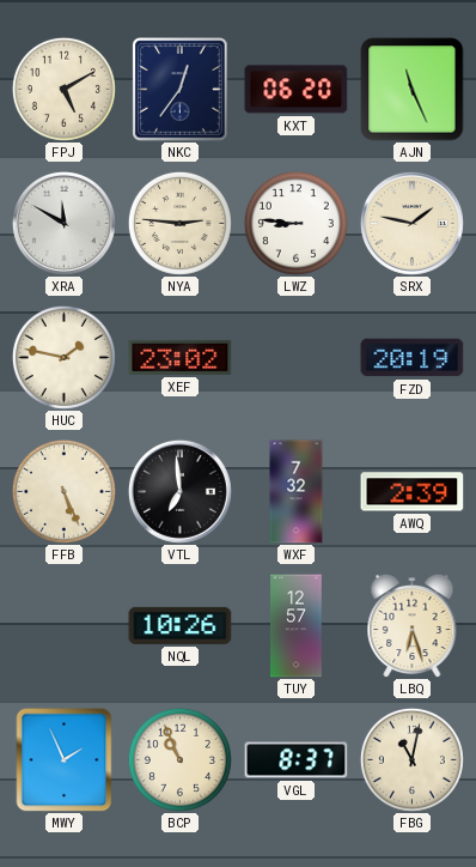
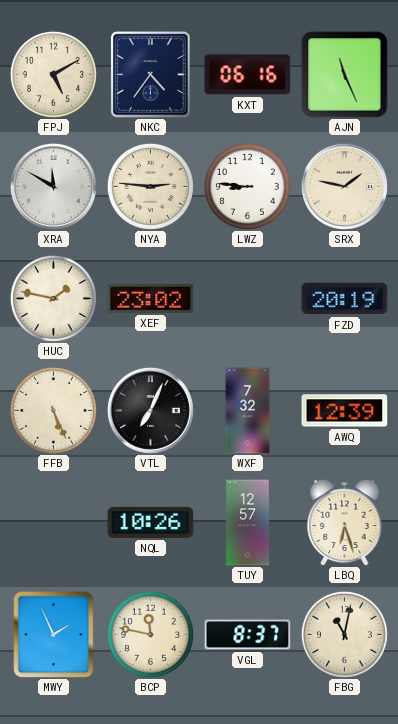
NKC: 12:36 -> 4:36
KXT: 06:20 -> 06:16
VTL: 6:59 -> 7:04
AWQ: 2:39 -> 12:39
BCP: 10:56 -> 11:47
